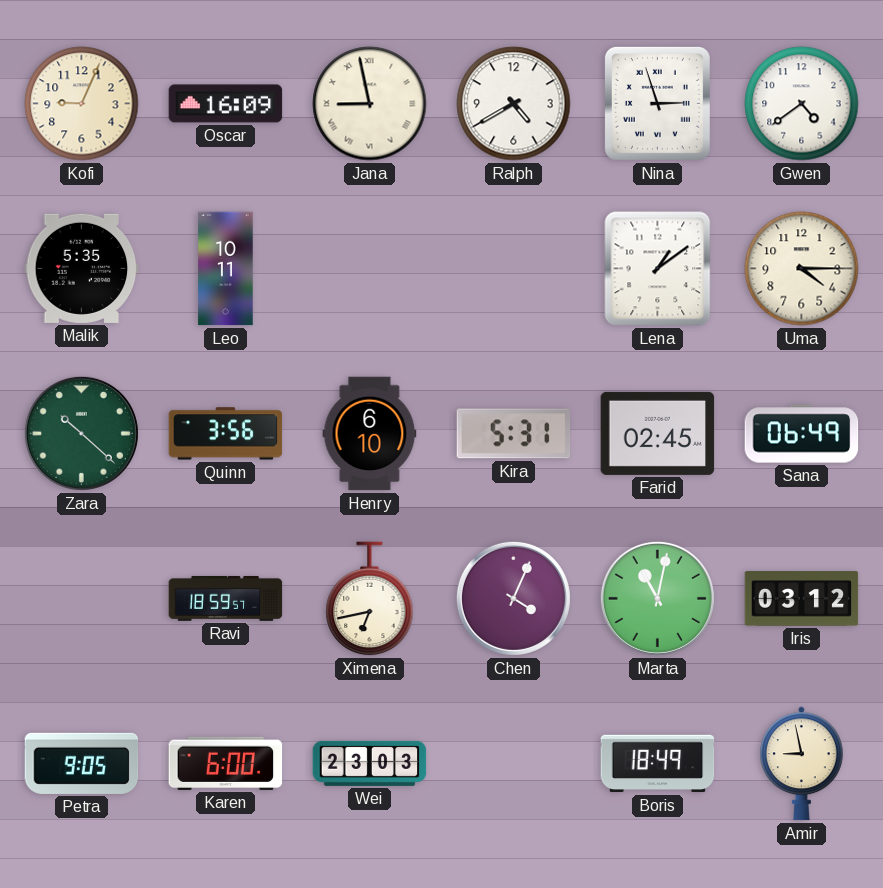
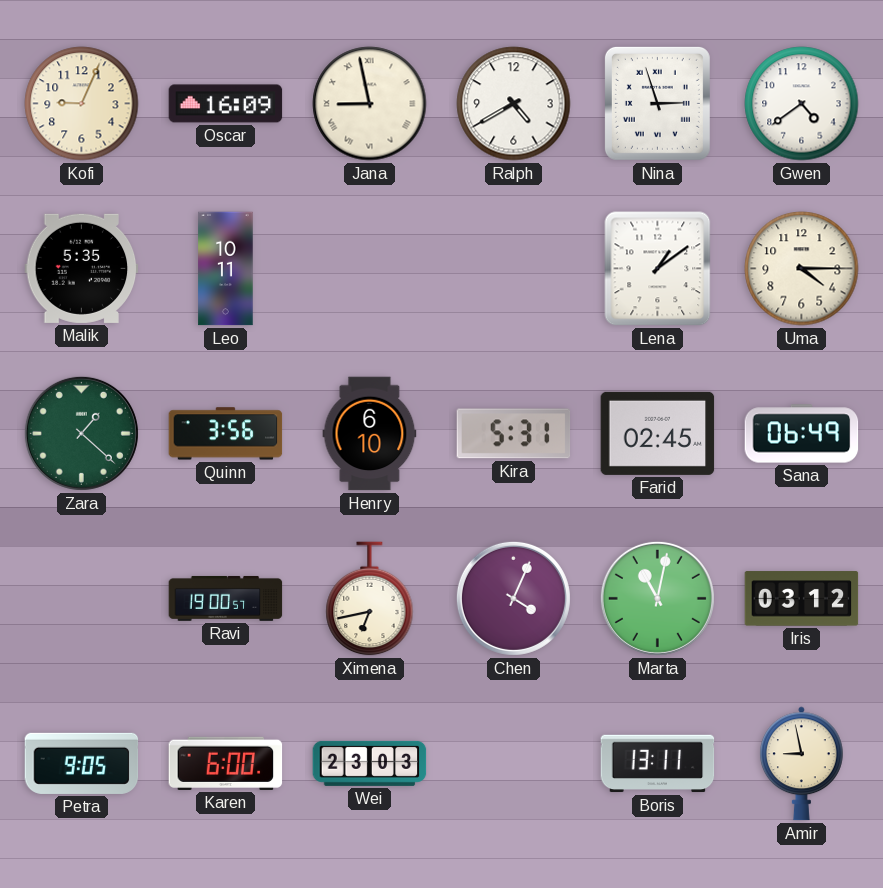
Zara: 10:22 -> 1:22
Ravi: 18:59 -> 19:00
Boris: 18:49 -> 13:11
